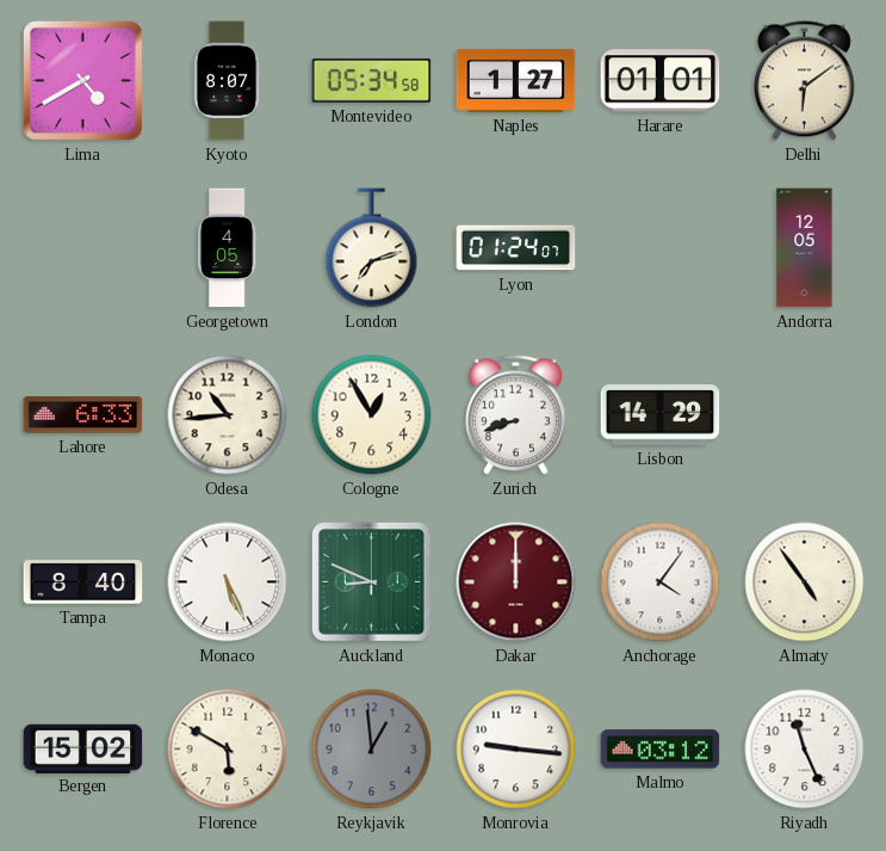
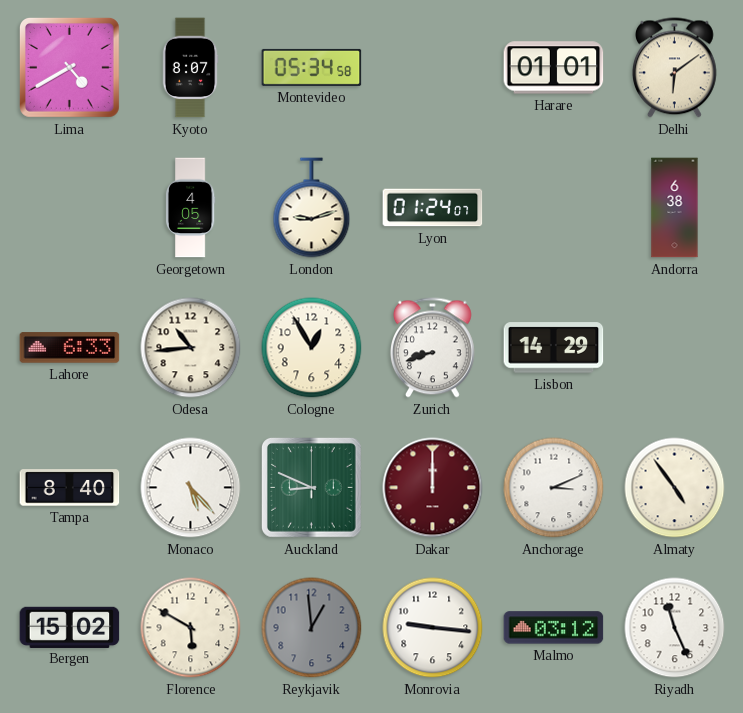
Naples: 1:27 -> none
London: 7:12 -> 9:12
Andorra: 12:05 -> 6:38
Monaco: 5:26 -> 5:23
Anchorage: 4:06 -> 3:11
